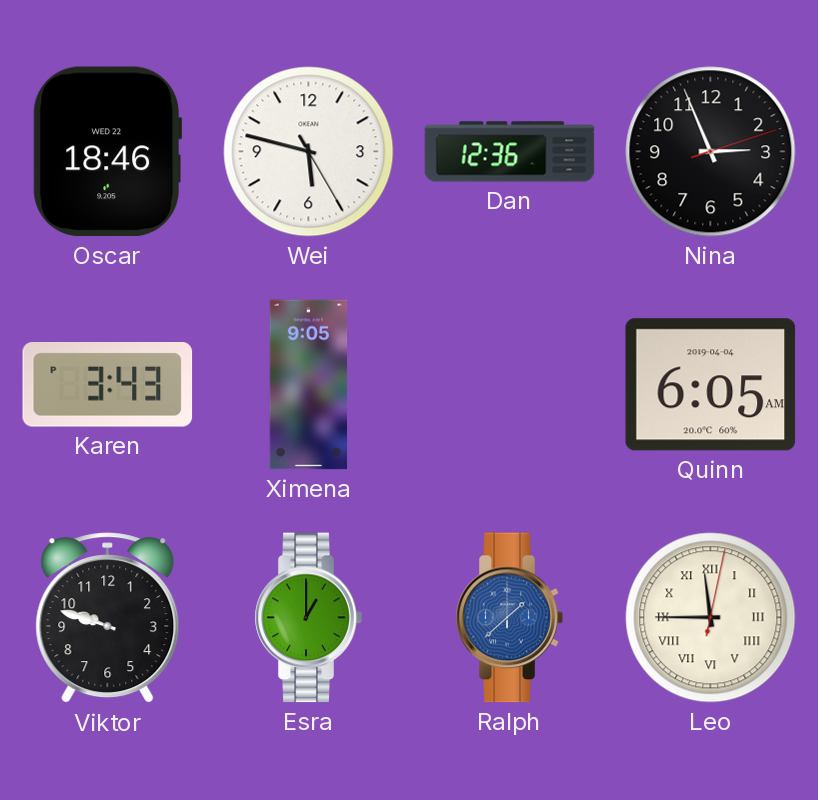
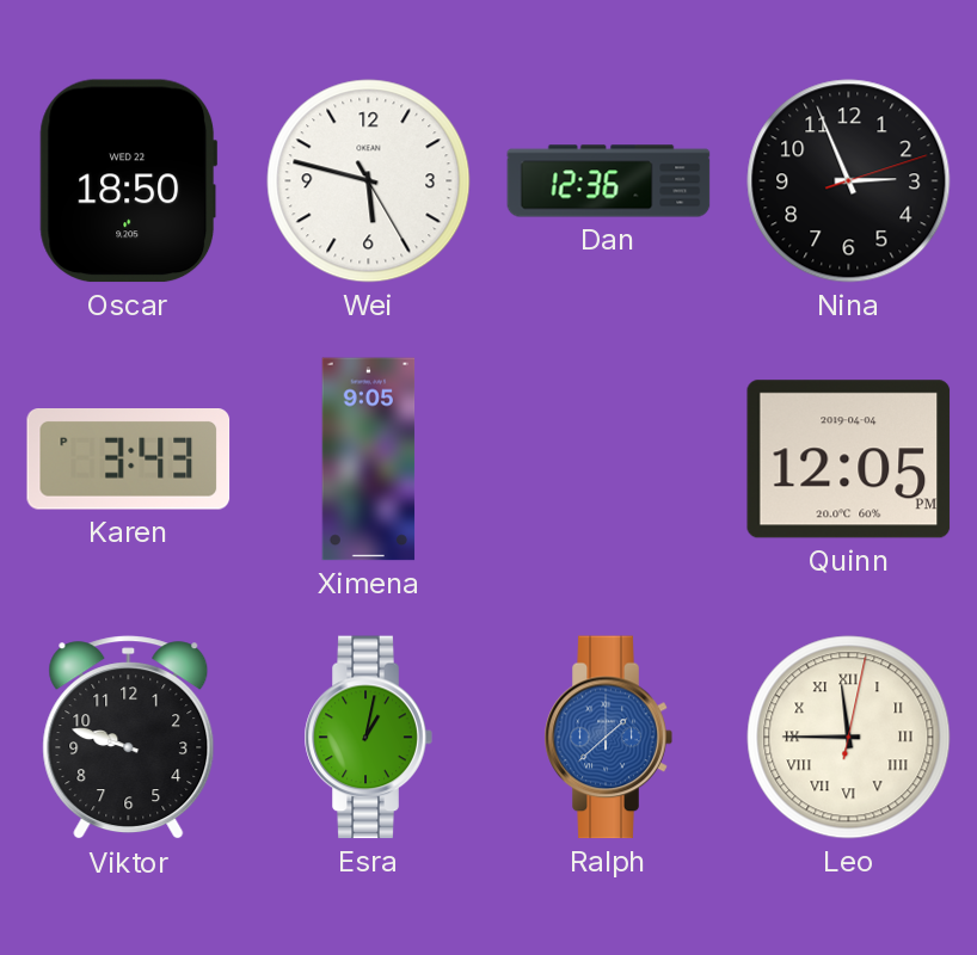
Oscar: 18:46 -> 18:50
Quinn: 6:05 -> 12:05
Esra: 1:00 -> 1:02
